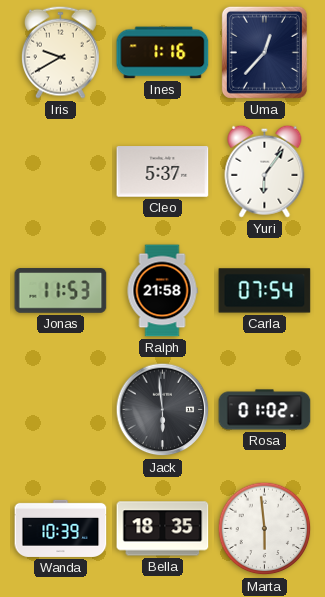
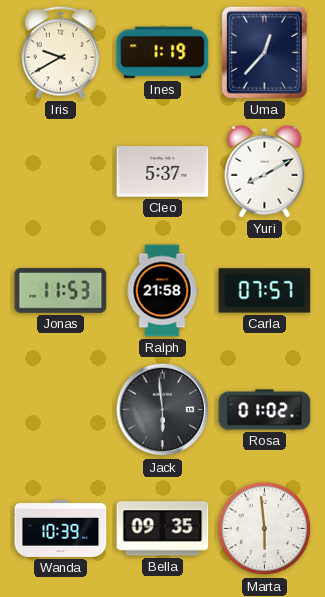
Ines: 1:16 -> 1:19
Yuri: 6:06 -> 8:10
Carla: 07:54 -> 07:57
Bella: 18:35 -> 09:35
